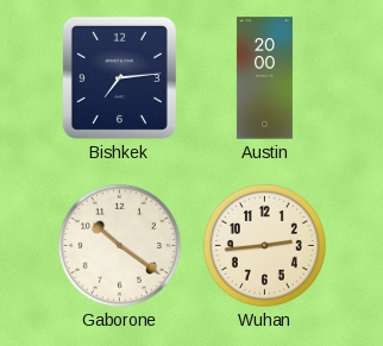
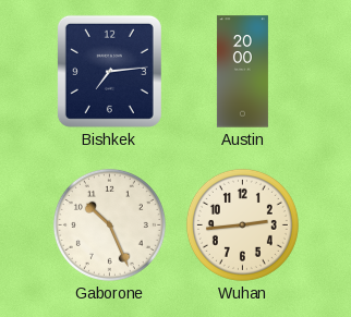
Gaborone: 10:21 -> 10:26
